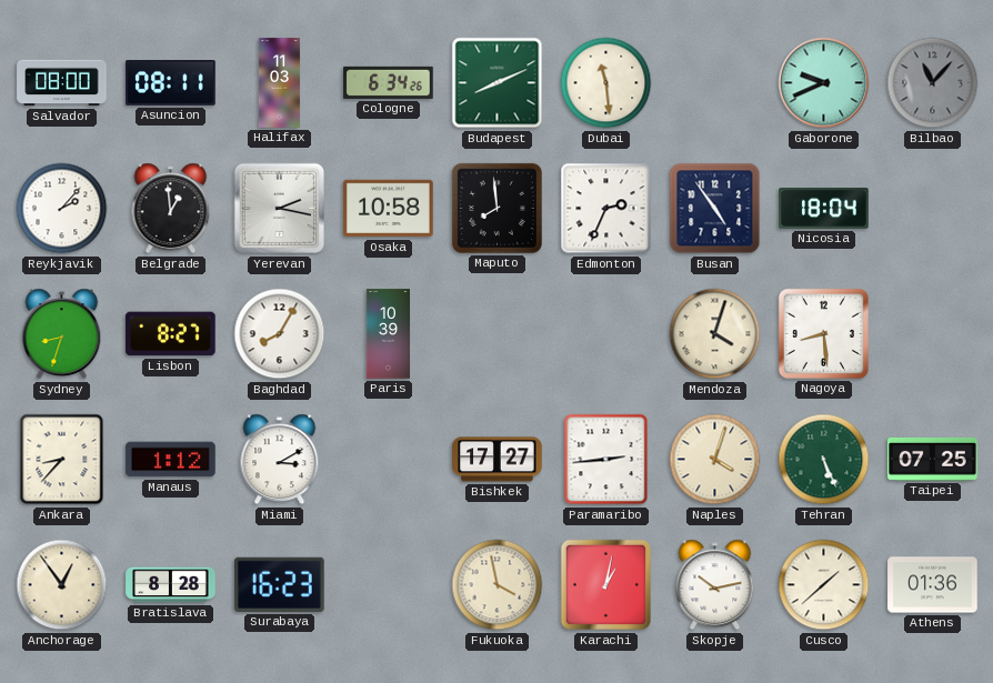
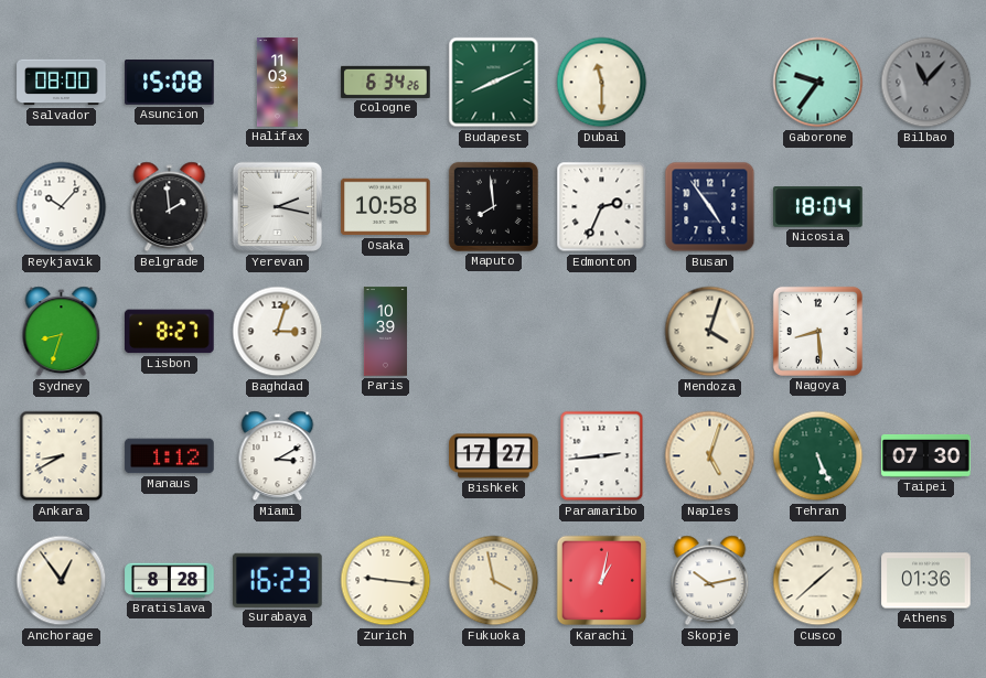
Asuncion: 08:11 -> 15:08
Dubai: 11:29 -> 11:30
Gaborone: 9:41 -> 9:36
Reykjavik: 2:07 -> 10:07
Belgrade: 12:59 -> 1:59
Baghdad: 8:05 -> 3:03
Ankara: 8:37 -> 8:40
Naples: 4:03 -> 5:03
Taipei: 07:25 -> 07:30
Zurich: none -> 9:16
